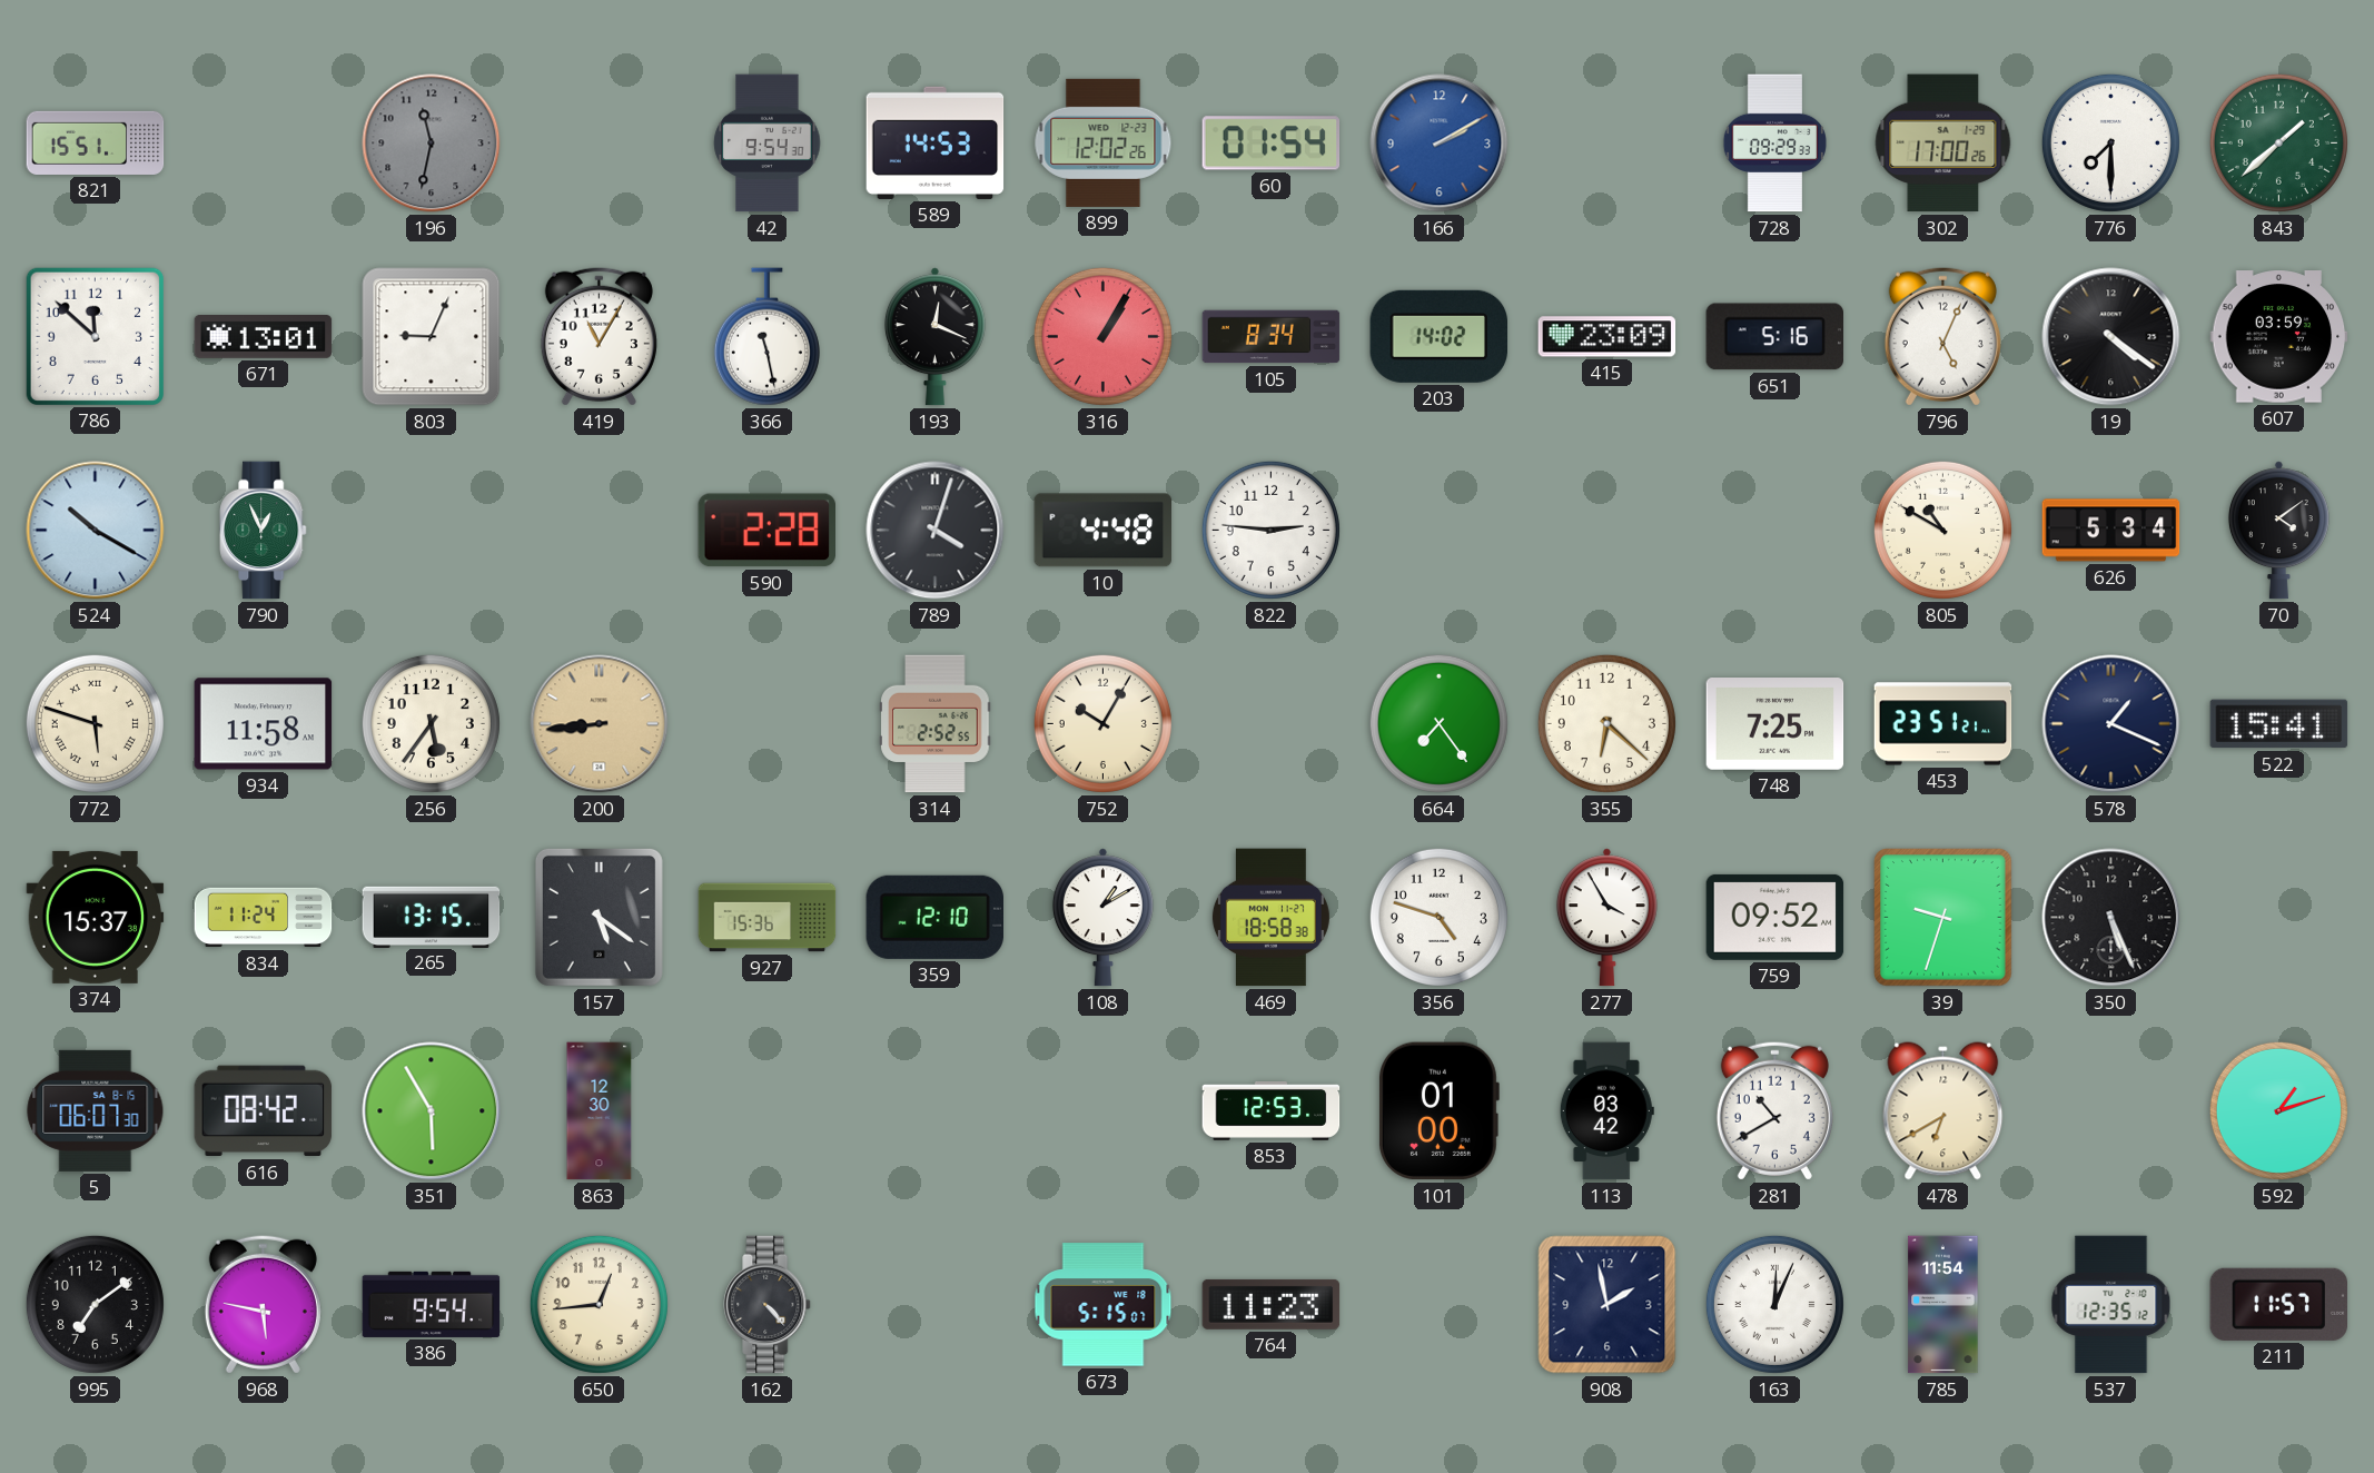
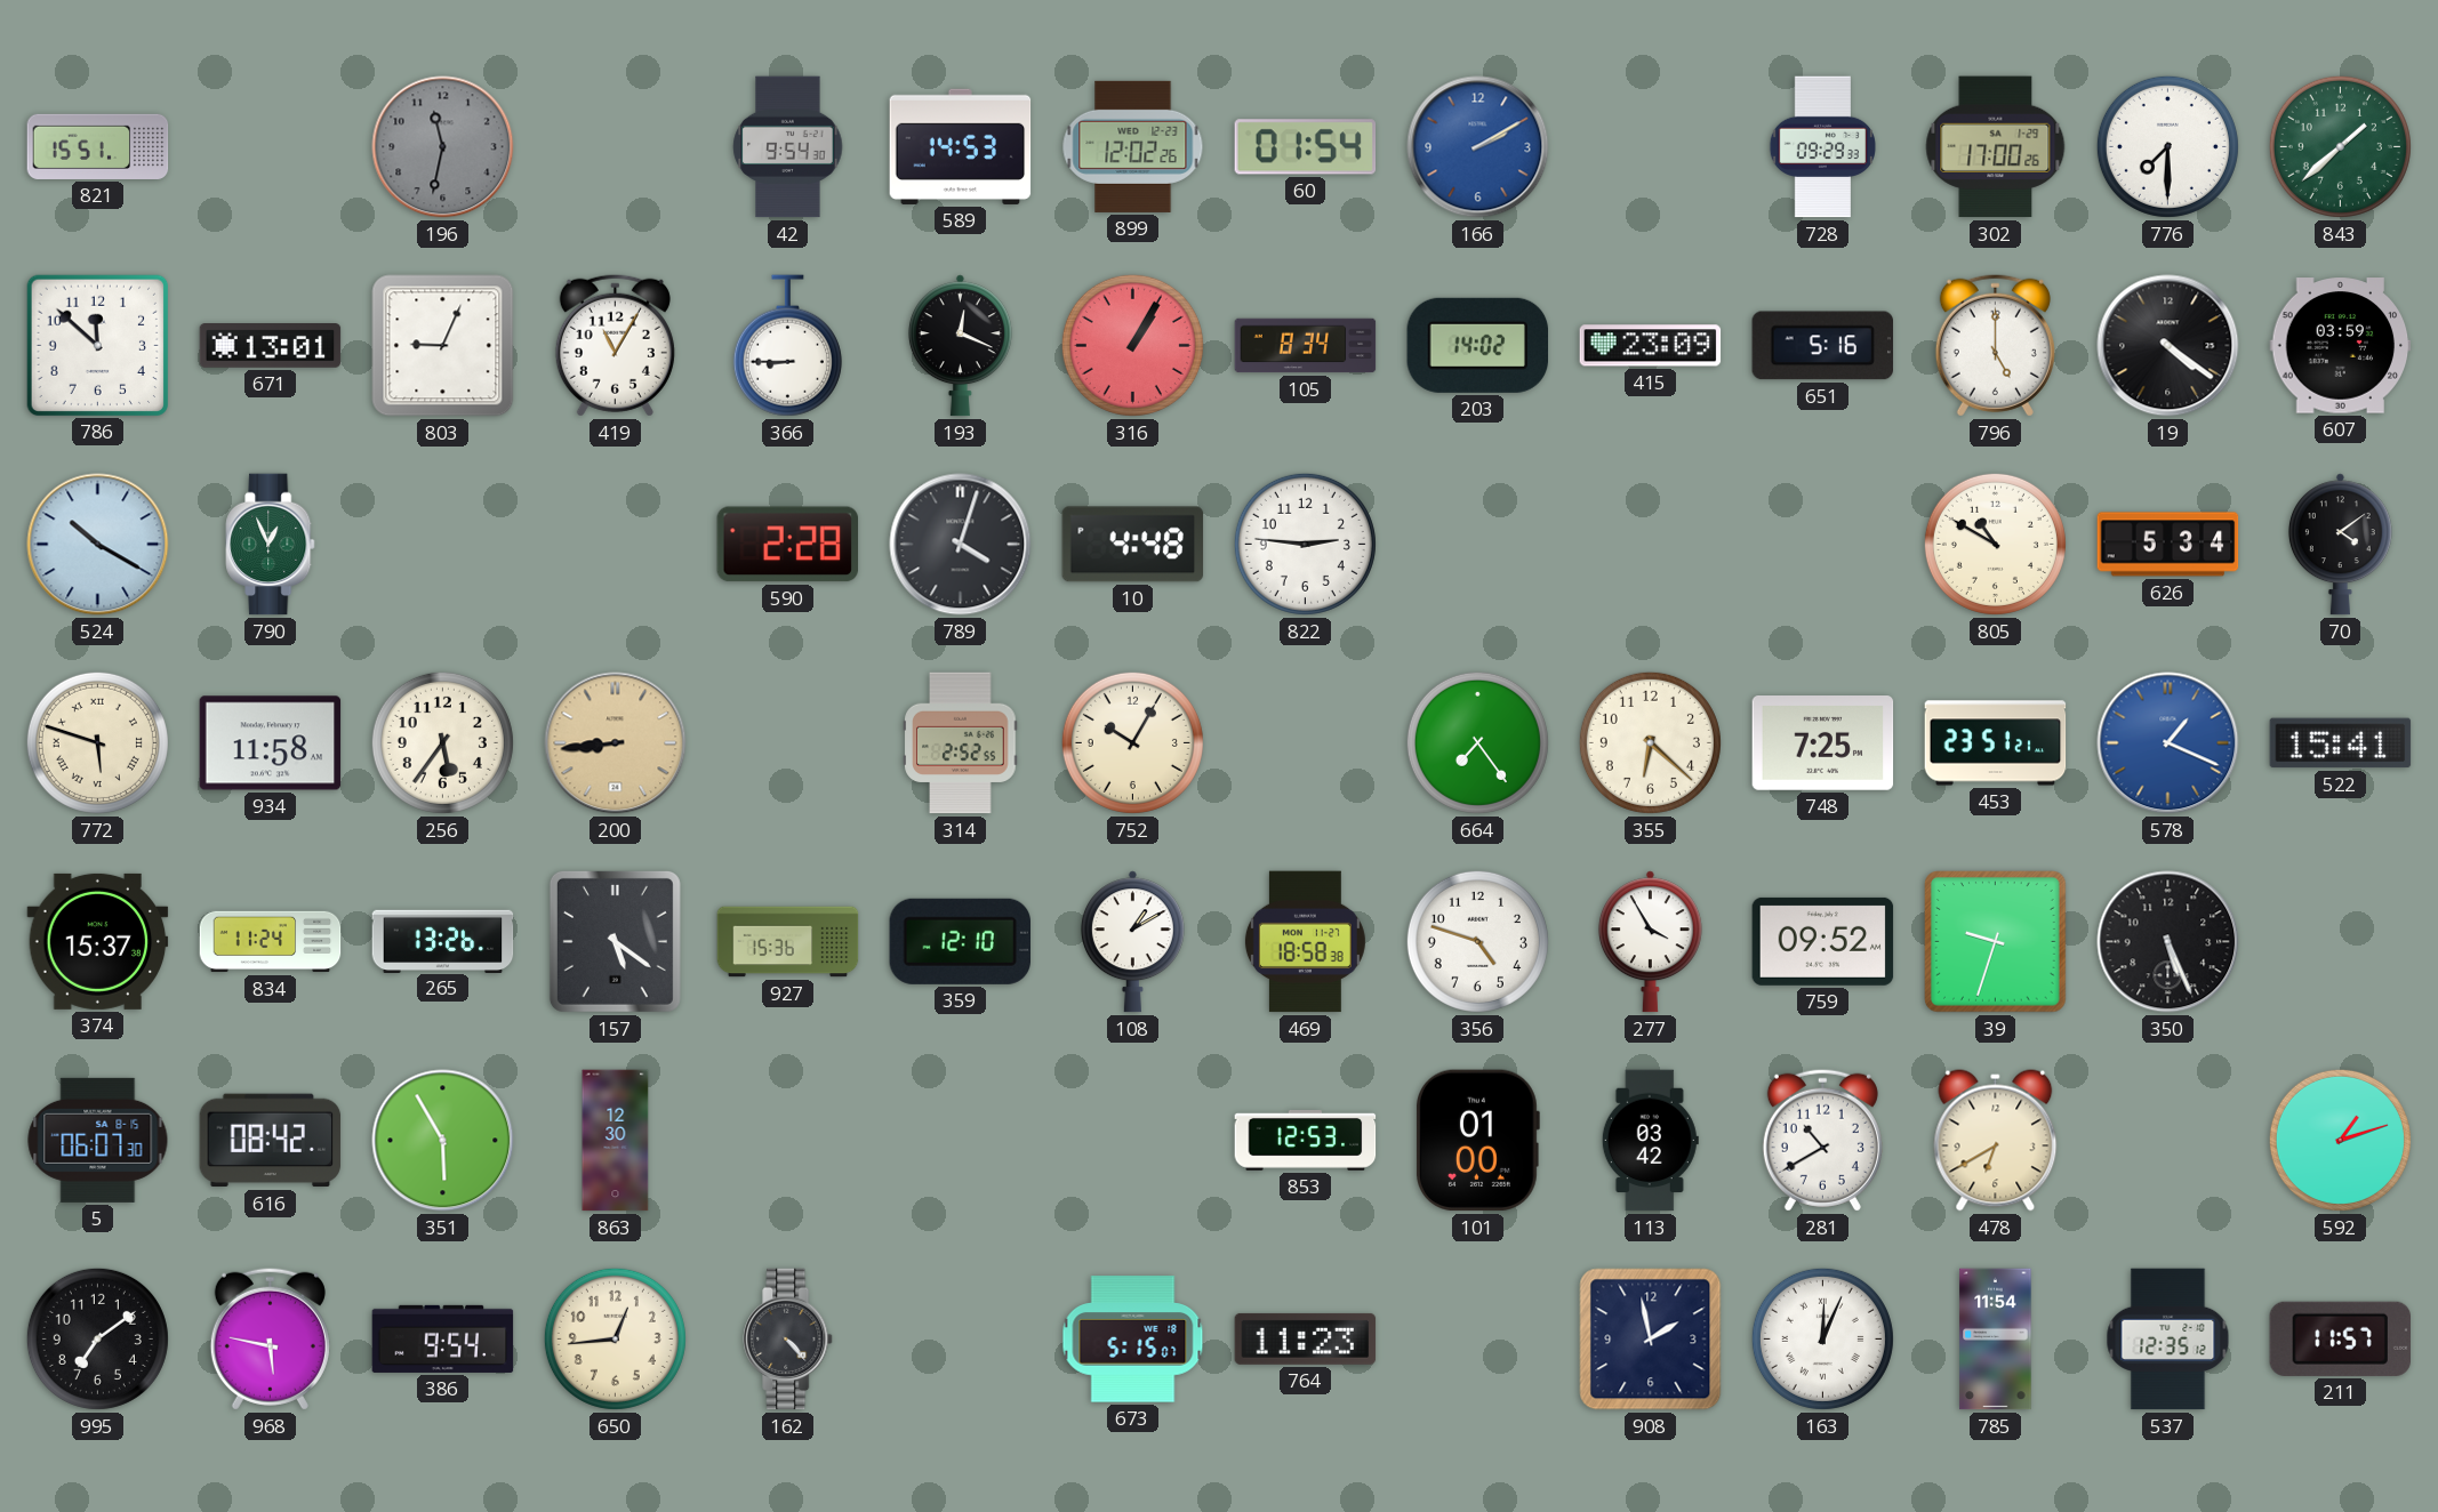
366: 11:28 -> 8:45
796: 5:04 -> 5:00
578 dial: navy -> blue
265: 13:15 -> 13:26
